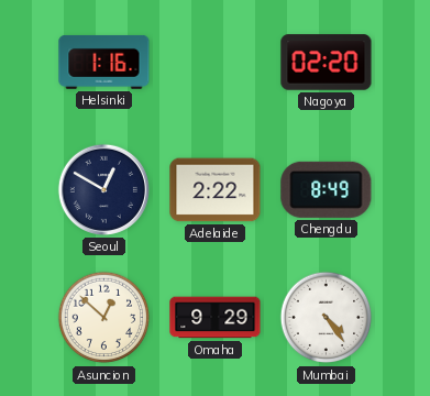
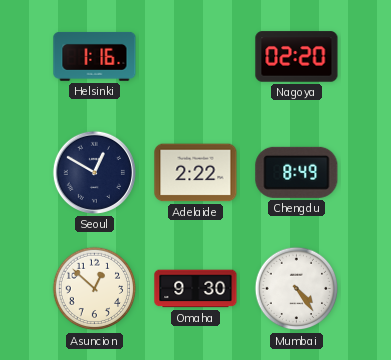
Omaha: 9:29 -> 9:30
